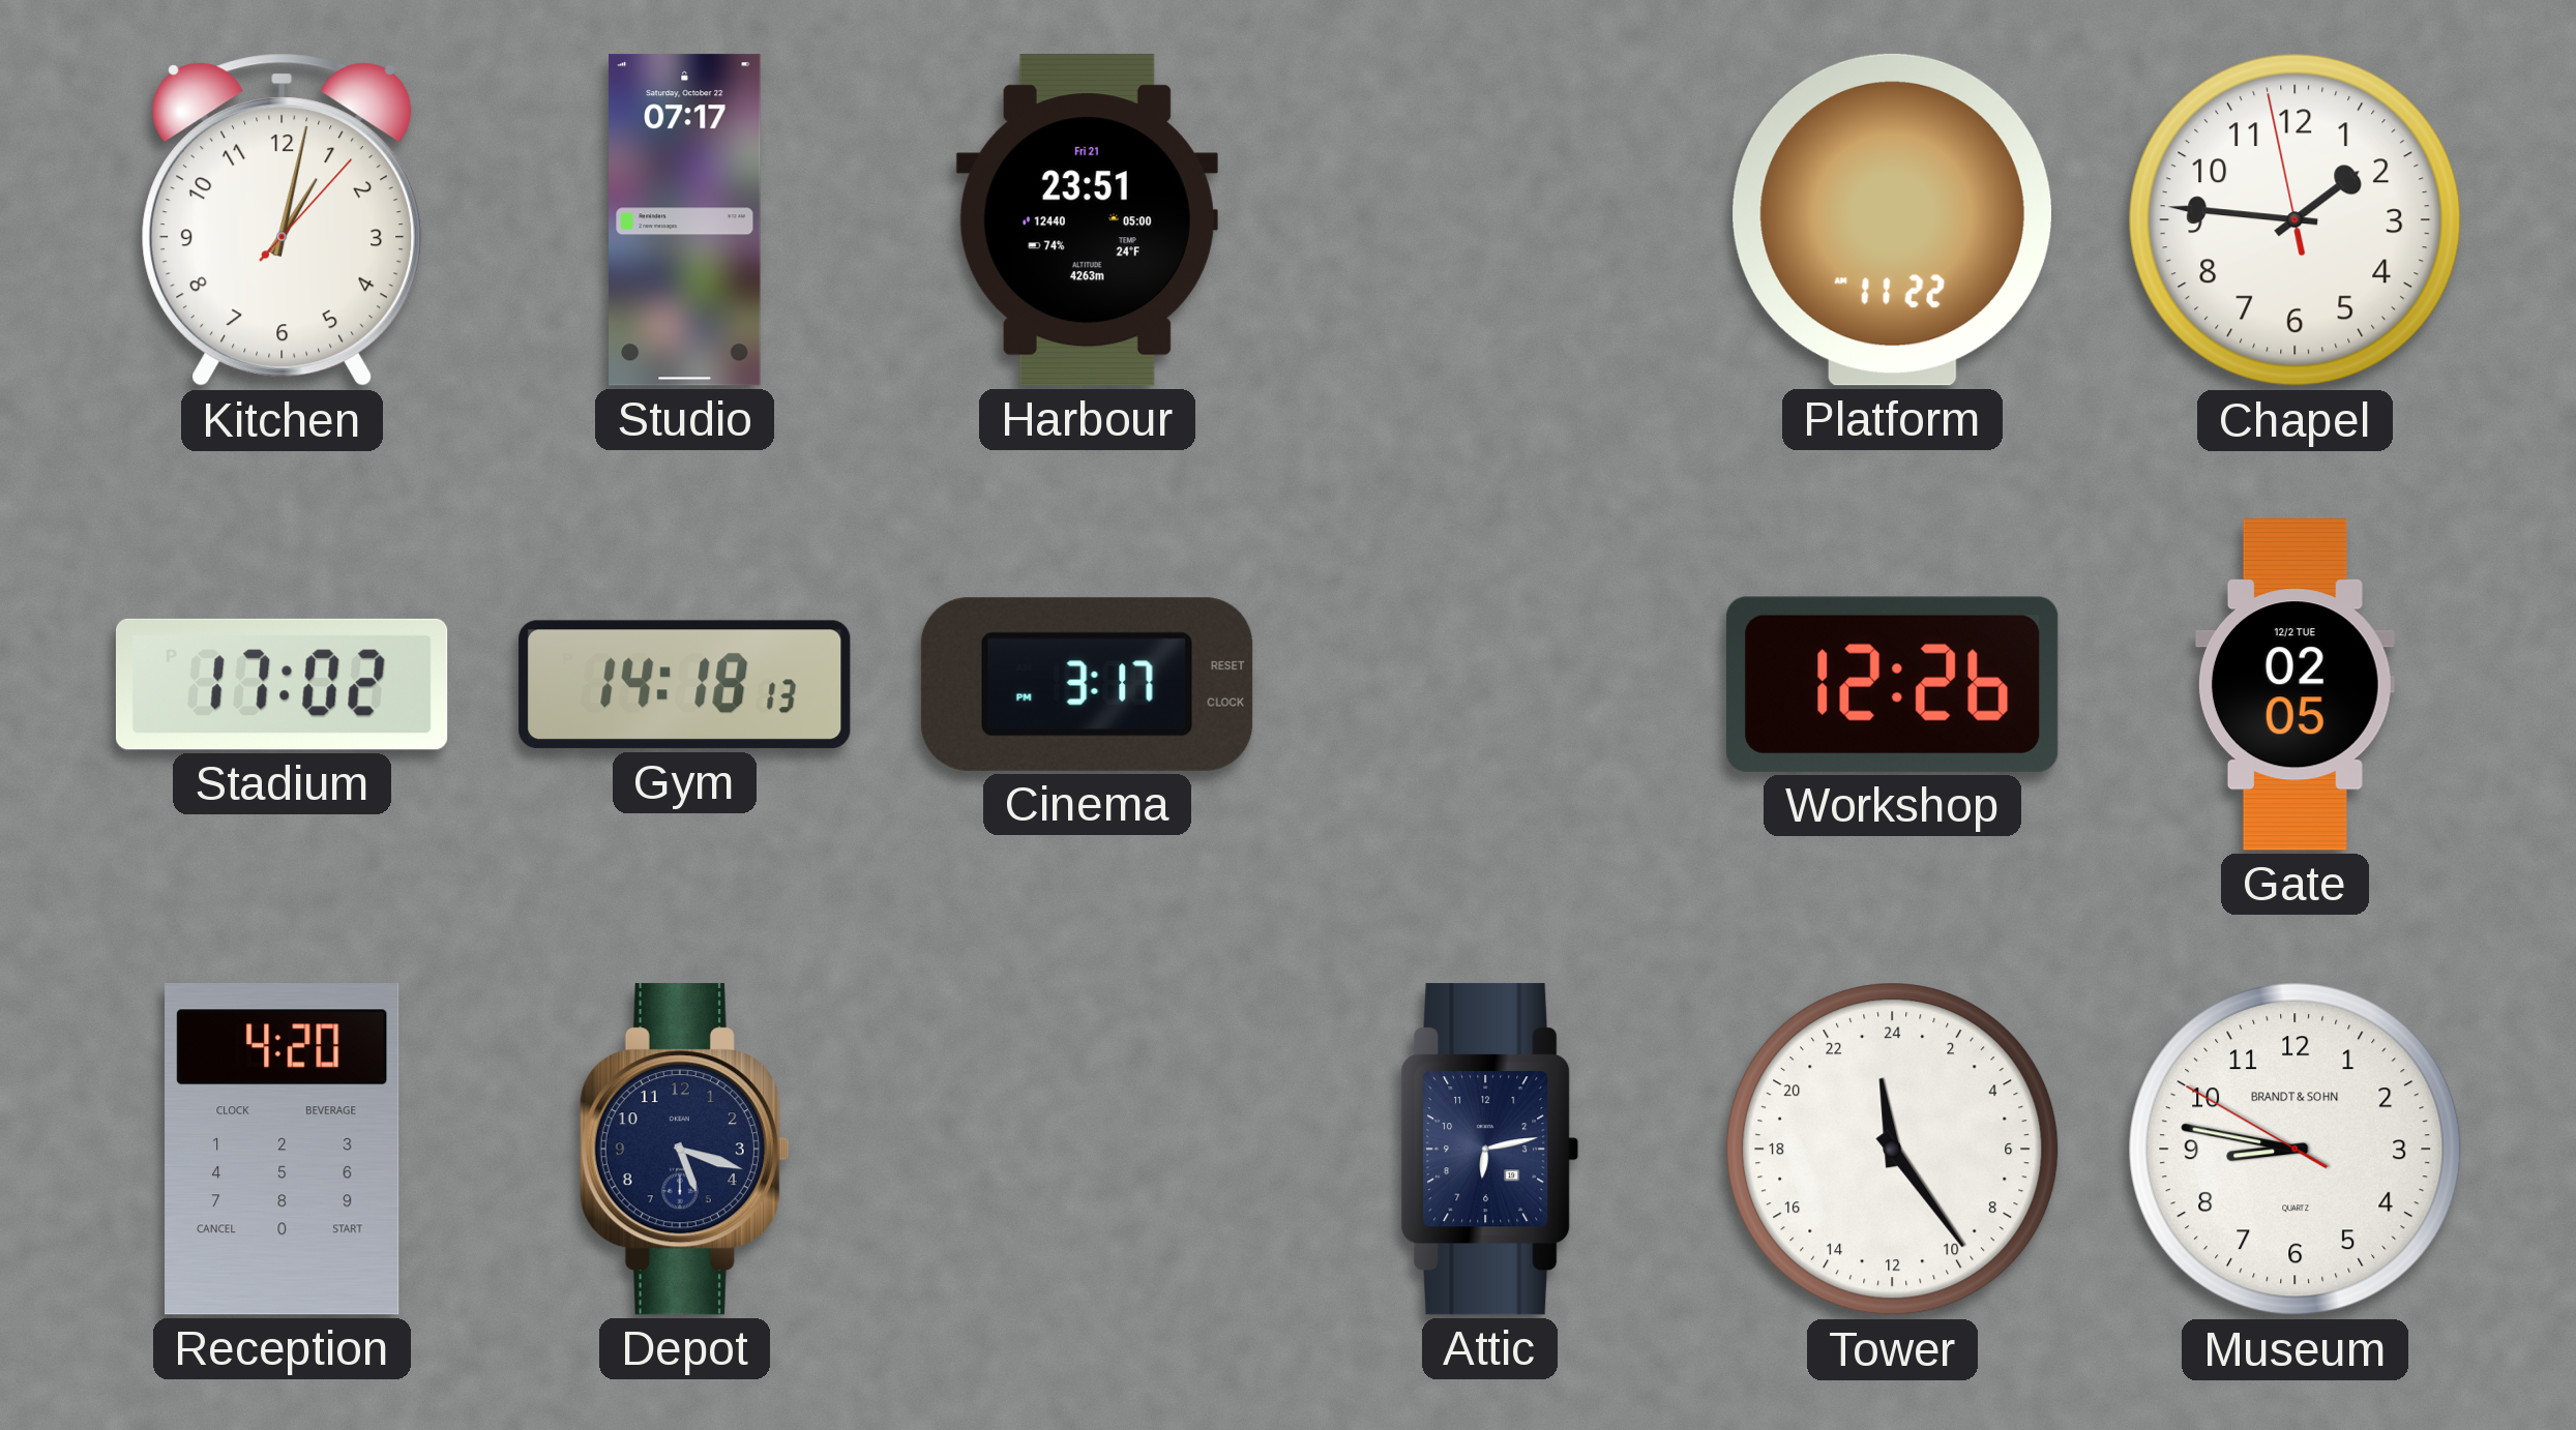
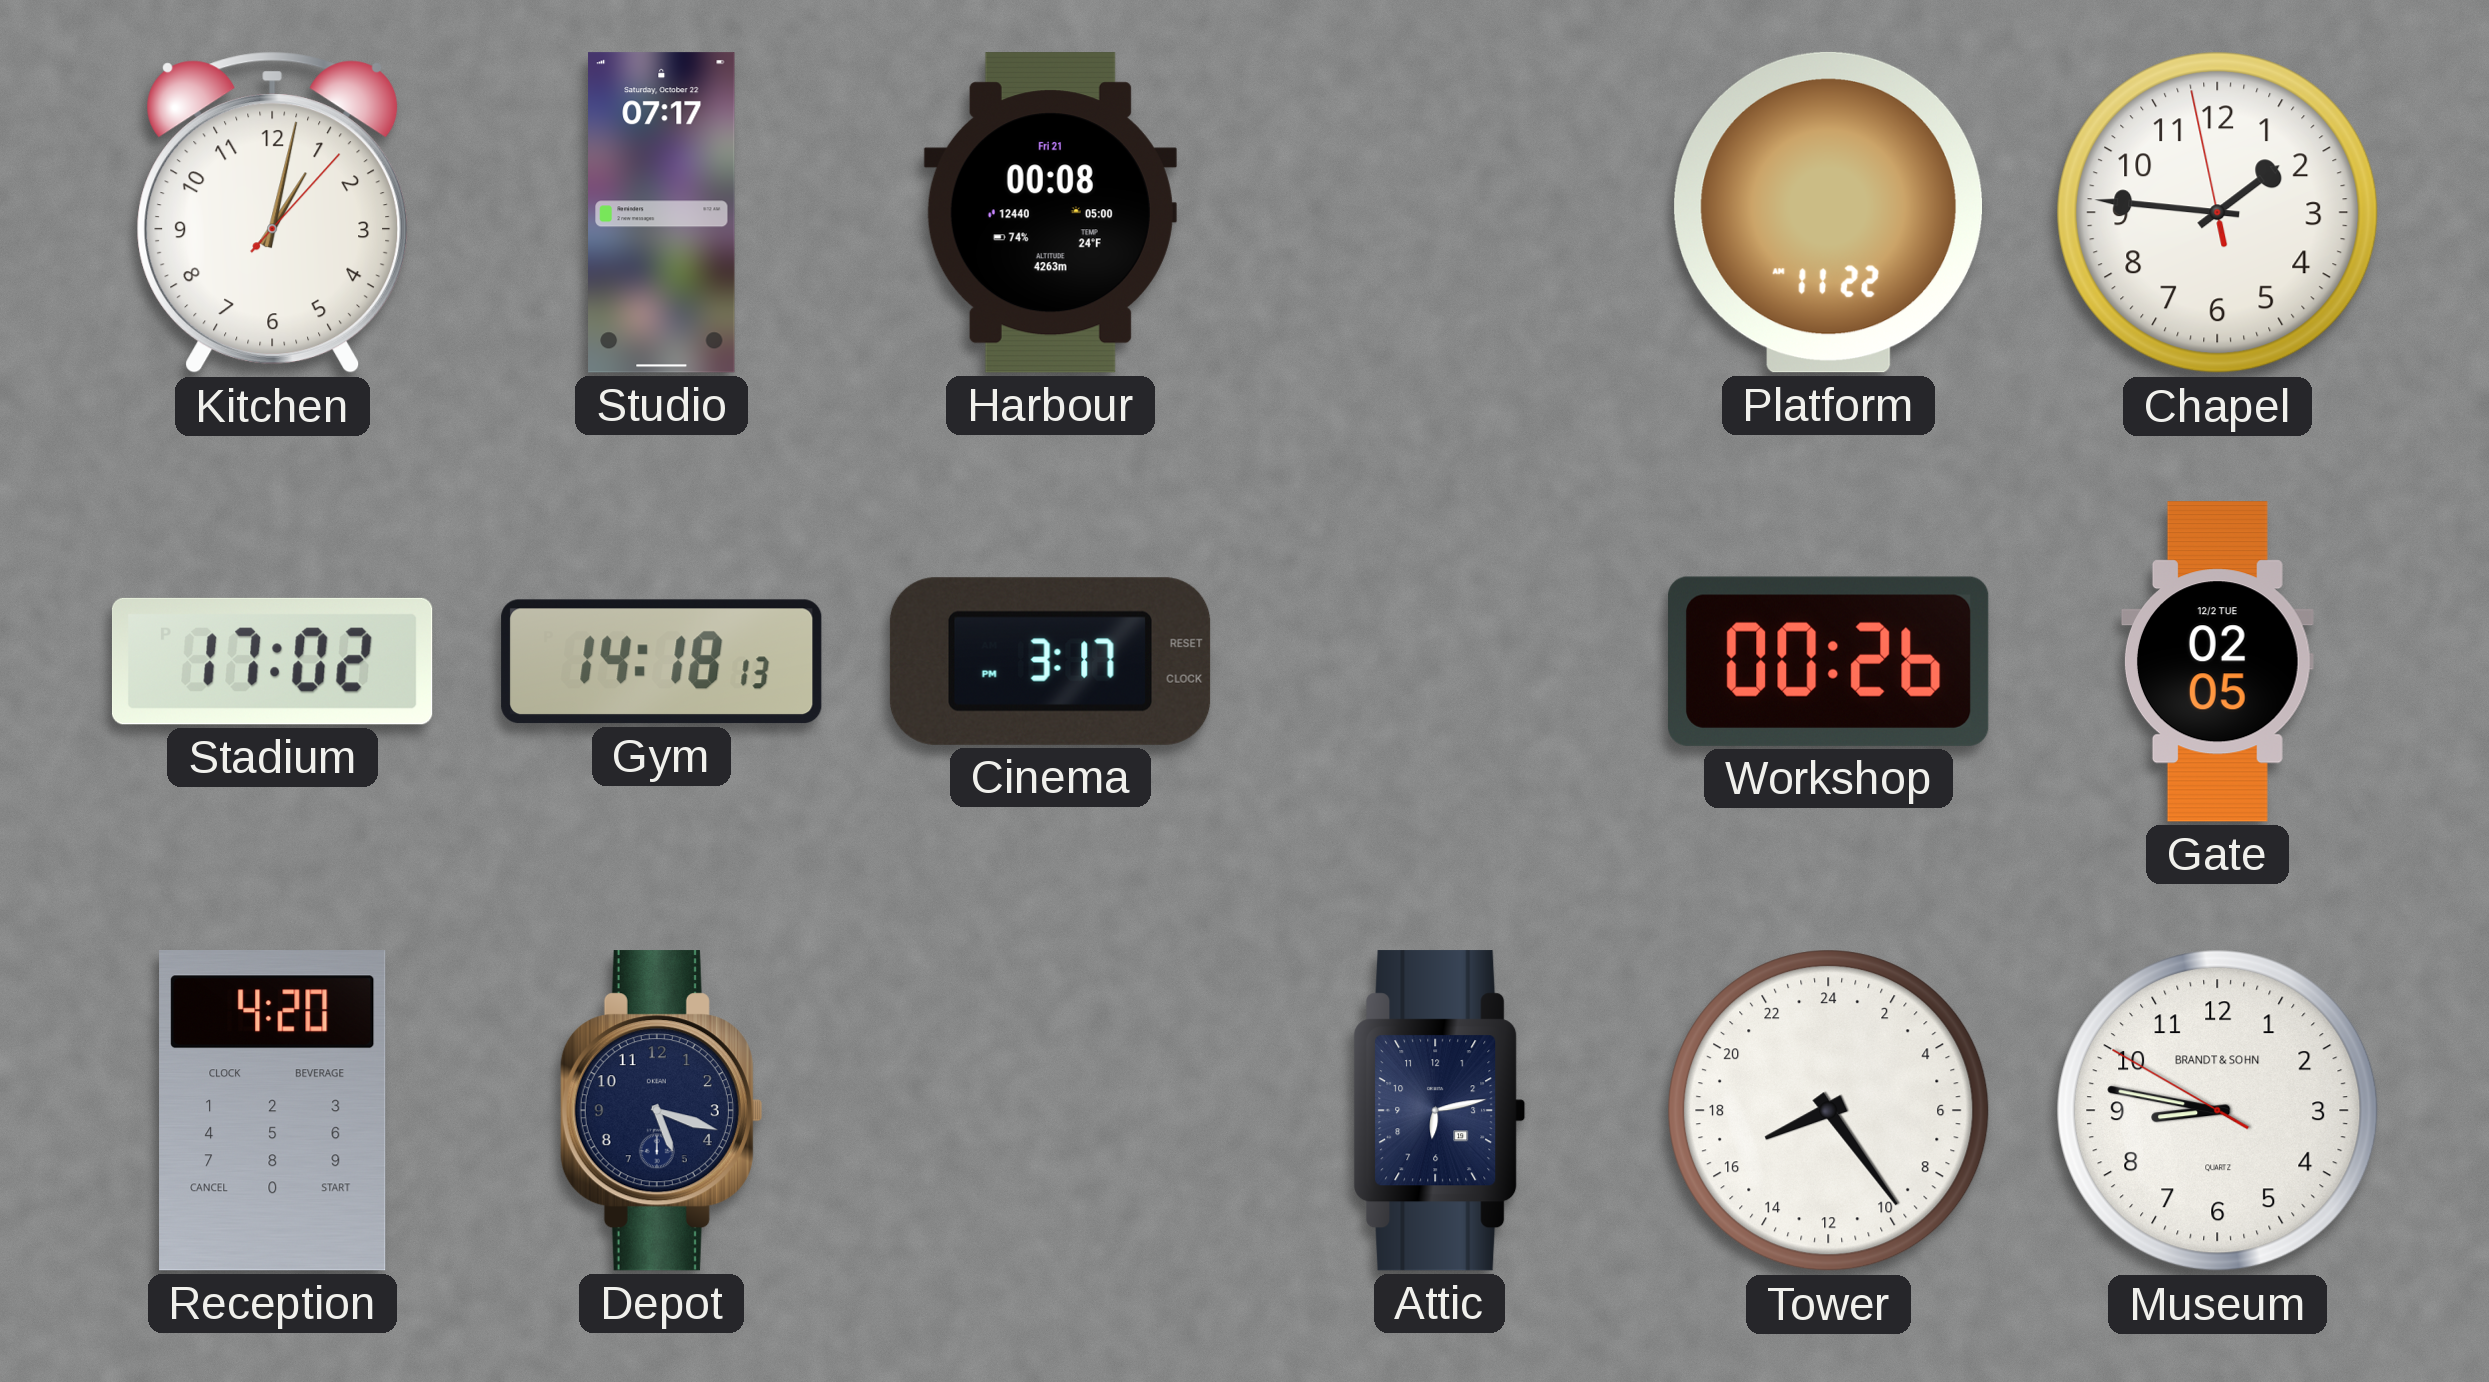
Harbour: 23:51 -> 00:08
Workshop: 12:26 -> 00:26
Tower: 23:24 -> 16:24
